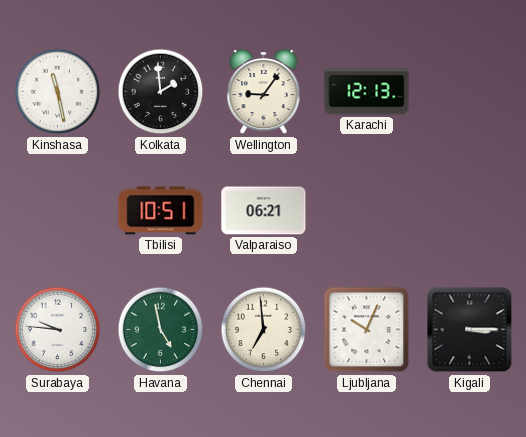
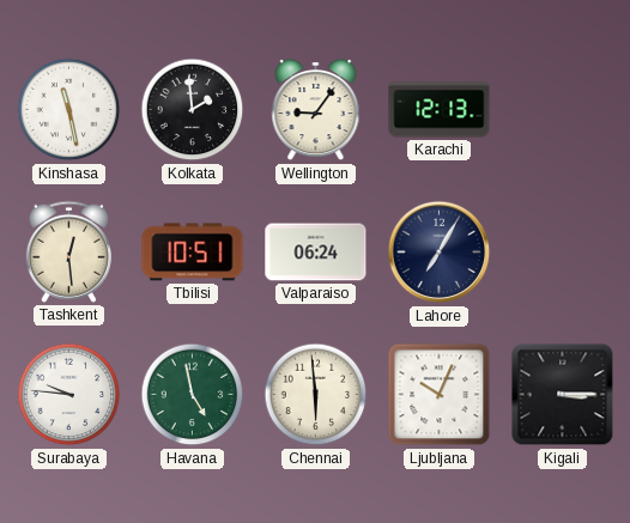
Tashkent: none -> 12:29
Valparaiso: 06:21 -> 06:24
Lahore: none -> 7:05
Chennai: 6:59 -> 5:59
